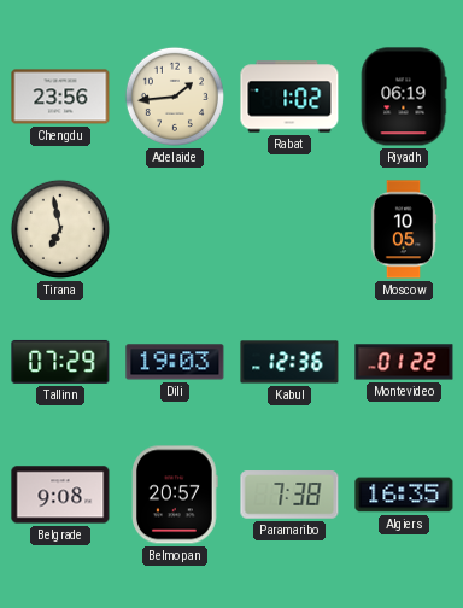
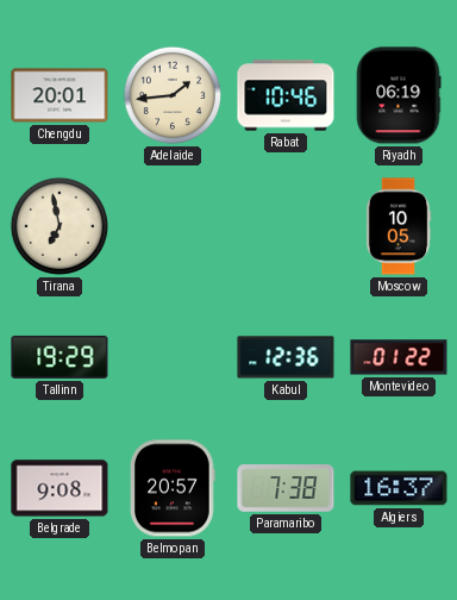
Chengdu: 23:56 -> 20:01
Rabat: 1:02 -> 10:46
Tallinn: 07:29 -> 19:29
Dili: 19:03 -> none
Algiers: 16:35 -> 16:37
